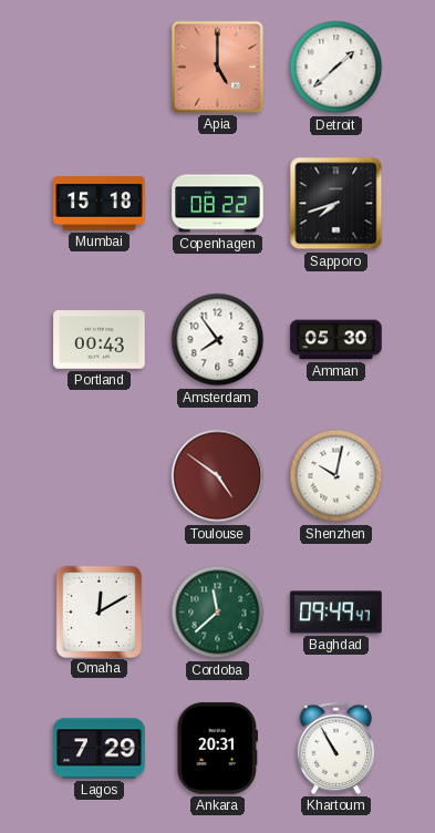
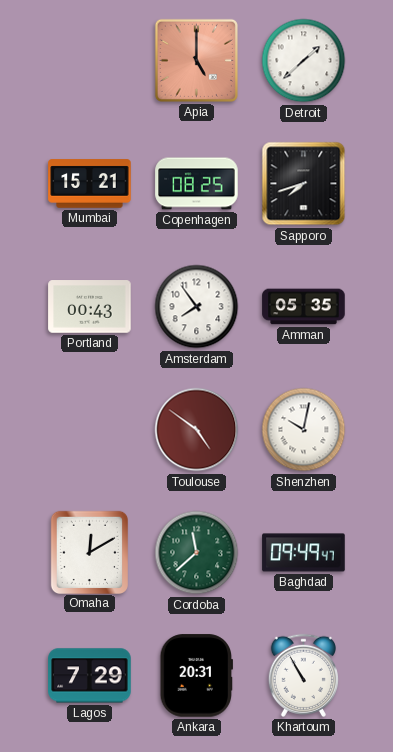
Mumbai: 15:18 -> 15:21
Copenhagen: 08:22 -> 08:25
Amman: 05:30 -> 05:35
